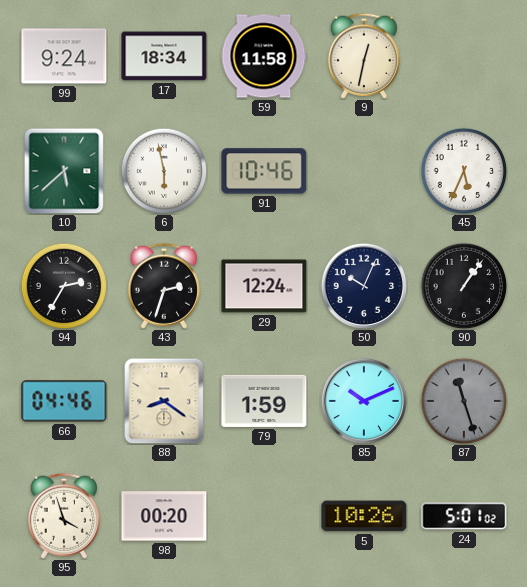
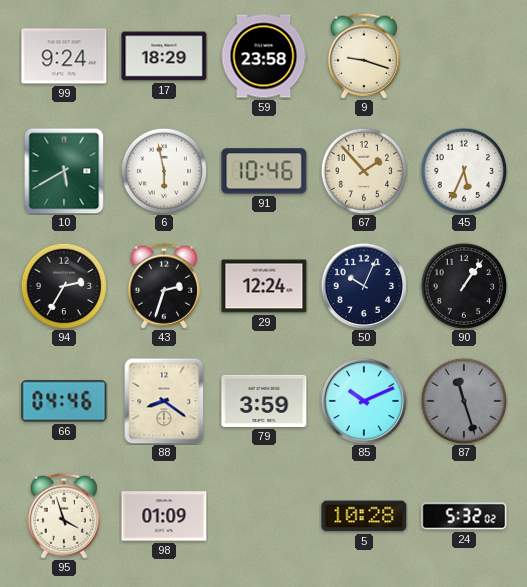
17: 18:34 -> 18:29
59: 11:58 -> 23:58
9: 12:32 -> 9:18
10: 5:38 -> 5:40
67: none -> 1:53
79: 1:59 -> 3:59
98: 00:20 -> 01:09
5: 10:26 -> 10:28
24: 5:01 -> 5:32
